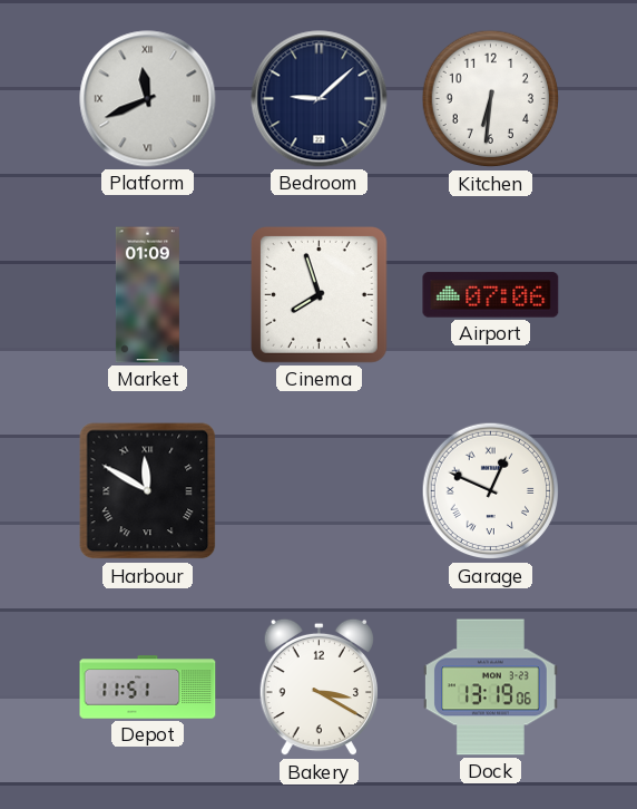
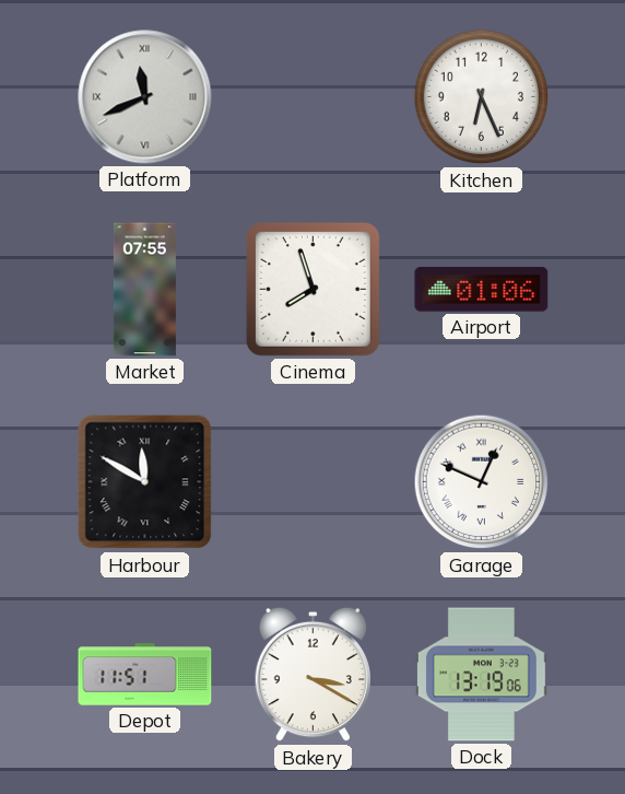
Bedroom: 9:08 -> none
Kitchen: 6:31 -> 6:26
Market: 01:09 -> 07:55
Airport: 07:06 -> 01:06
